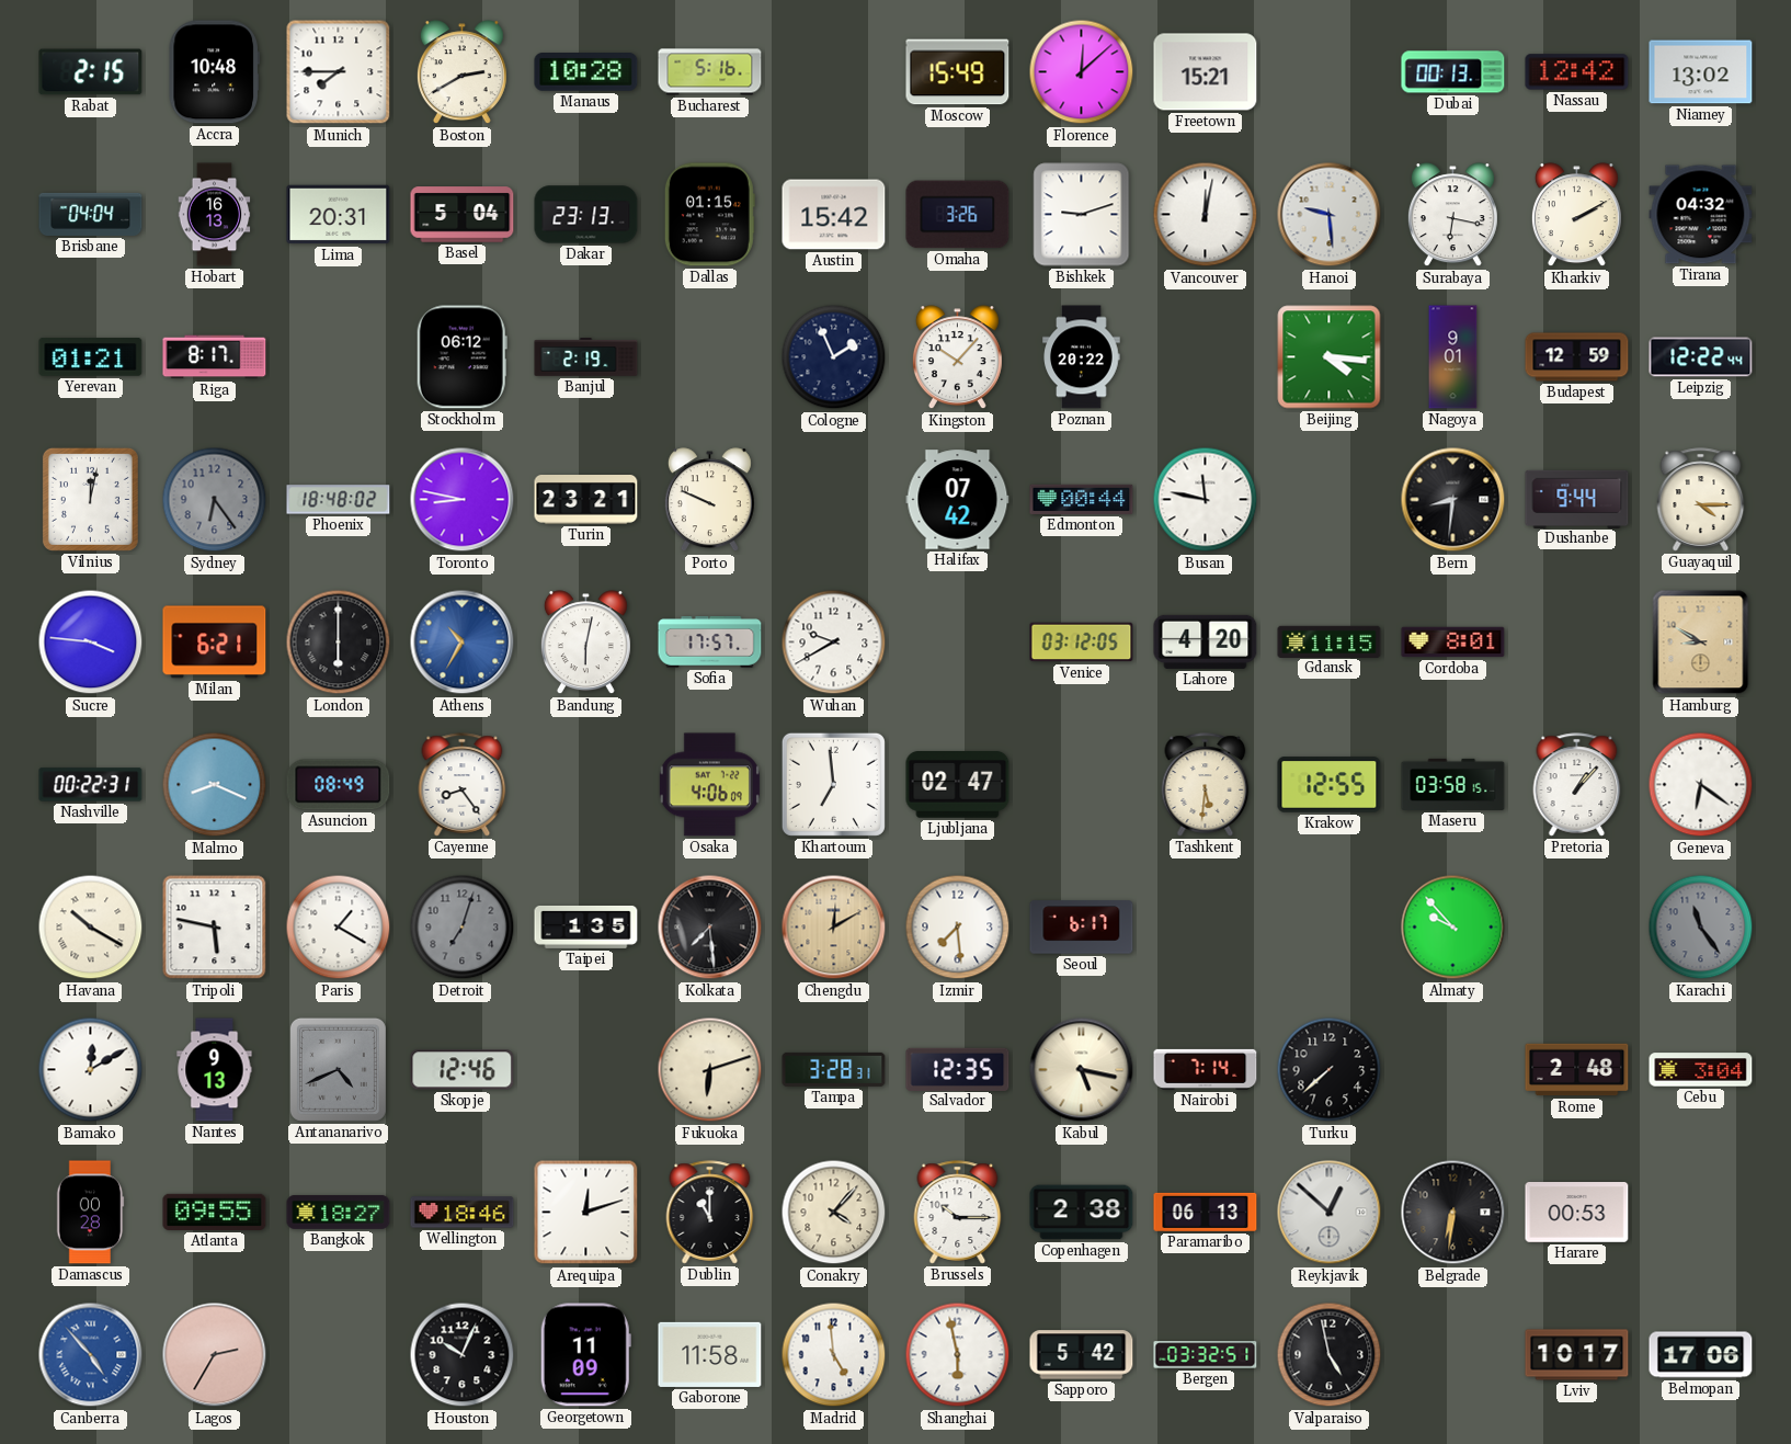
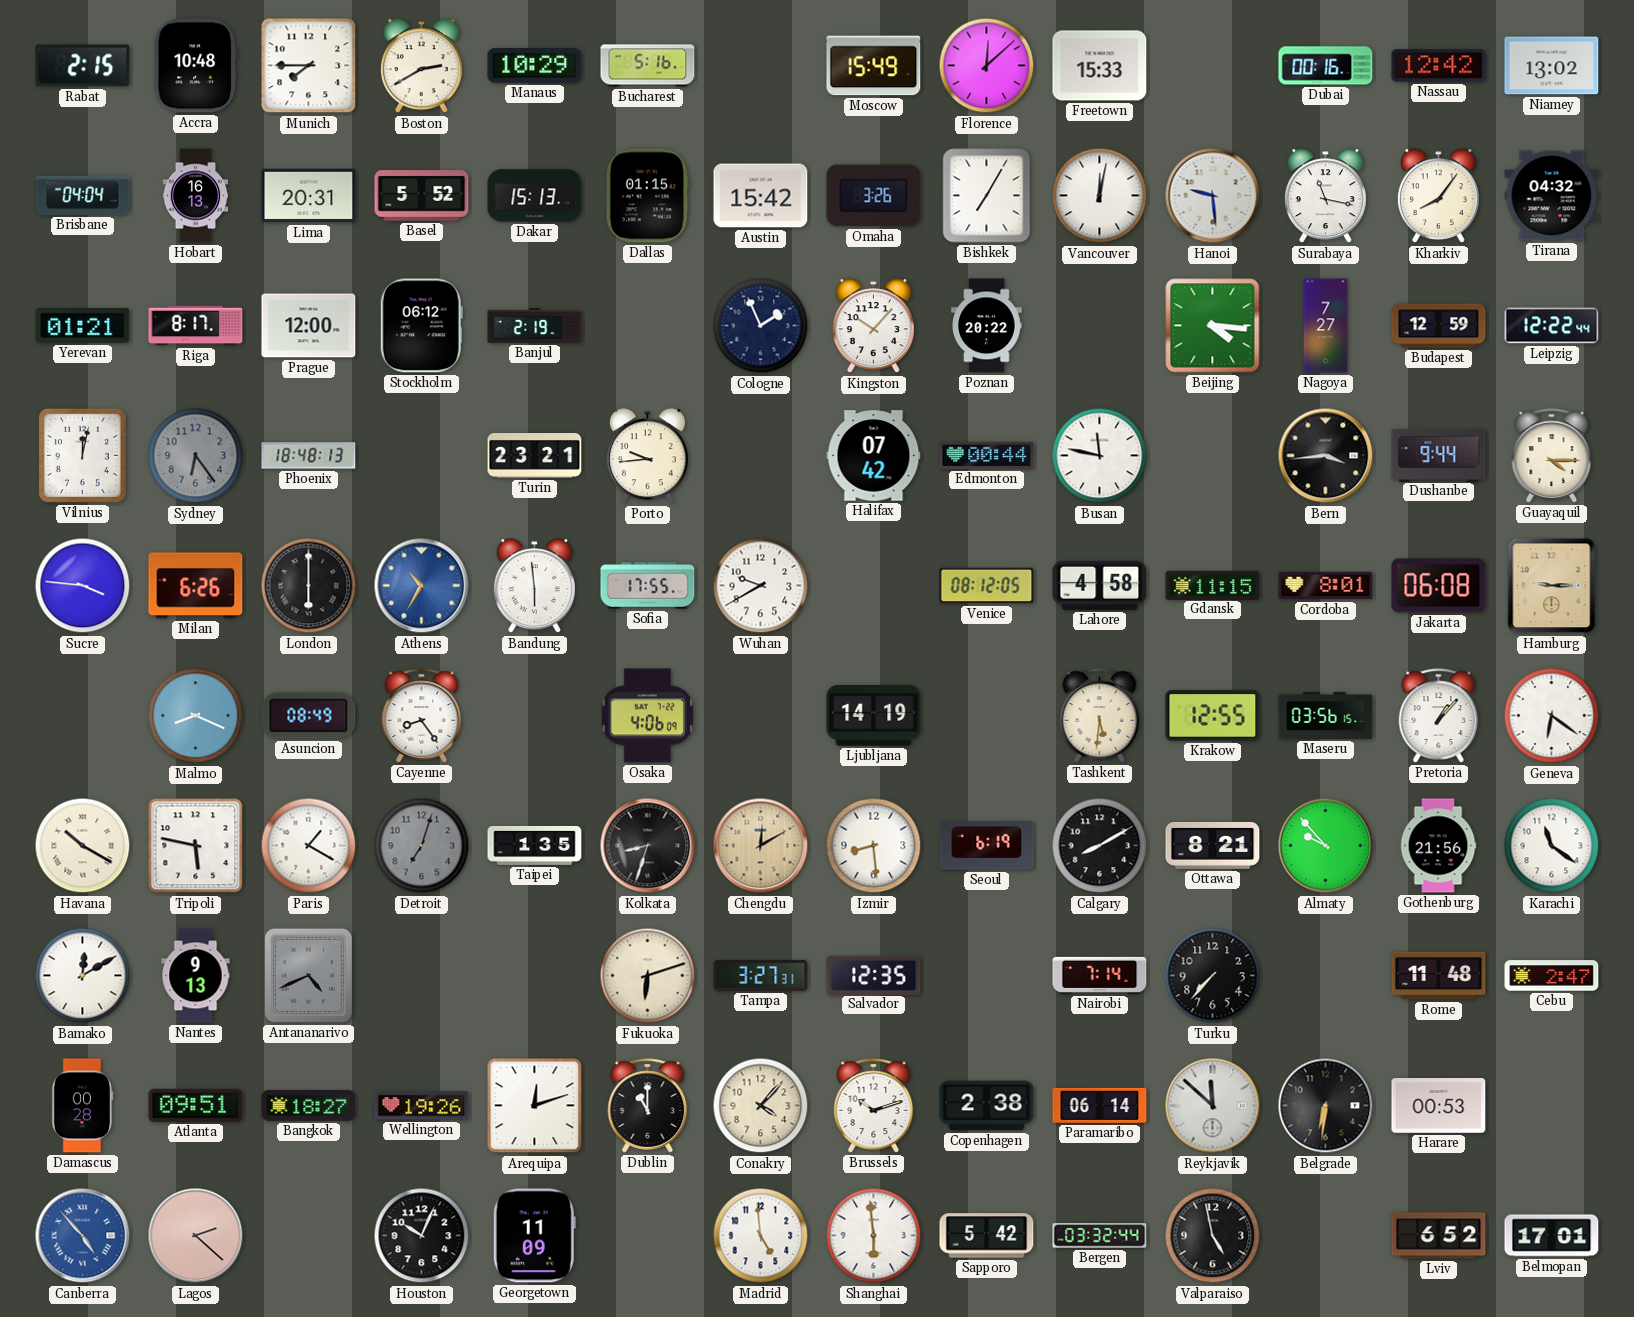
Manaus: 10:28 -> 10:29
Freetown: 15:21 -> 15:33
Dubai: 00:13 -> 00:16
Basel: 5:04 -> 5:52
Dakar: 23:13 -> 15:13
Bishkek: 9:12 -> 7:05
Surabaya: 6:17 -> 11:17
Kharkiv: 2:10 -> 8:06
Prague: none -> 12:00
Nagoya: 9:01 -> 7:27
Phoenix: 18:48:02 -> 18:48:13
Toronto: 8:47 -> none
Porto: 9:49 -> 9:44
Bern: 8:31 -> 3:44
Milan: 6:21 -> 6:26
Bandung: 6:02 -> 5:59
Sofia: 17:57 -> 17:55
Venice: 03:12 -> 08:12
Lahore: 4:20 -> 4:58
Jakarta: none -> 06:08
Hamburg: 8:50 -> 9:15
Nashville: 00:22 -> none
Khartoum: 6:59 -> none
Ljubljana: 02:47 -> 14:19
Maseru: 03:58 -> 03:56
Kolkata: 7:29 -> 8:33
Izmir: 7:29 -> 8:29
Seoul: 6:17 -> 6:19
Calgary: none -> 8:10
Ottawa: none -> 8:21
Gothenburg: none -> 21:56
Karachi: 11:24 -> 11:21
Karachi dial: grey -> white
Skopje: 12:46 -> none
Tampa: 3:28 -> 3:27
Kabul: 5:17 -> none
Turku: 7:38 -> 7:37
Rome: 2:48 -> 11:48
Cebu: 3:04 -> 2:47
Atlanta: 09:55 -> 09:51
Wellington: 18:46 -> 19:26
Brussels: 10:15 -> 10:12
Paramaribo: 06:13 -> 06:14
Reykjavik: 12:52 -> 11:52
Lagos: 2:35 -> 2:22
Gaborone: 11:58 -> none
Shanghai: 5:58 -> 5:59
Bergen: 03:32:51 -> 03:32:44
Lviv: 10:17 -> 6:52
Belmopan: 17:06 -> 17:01
